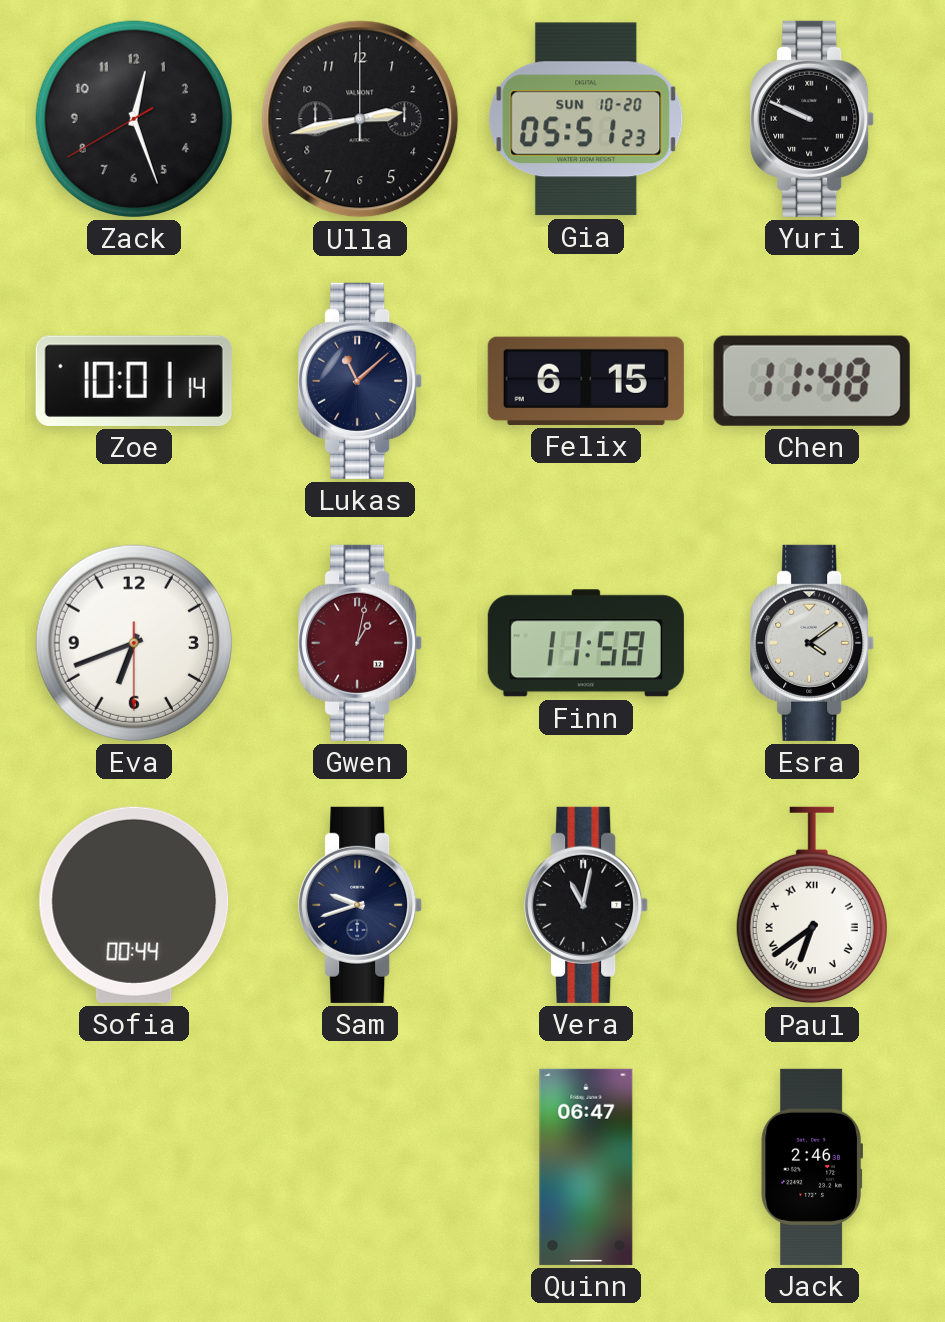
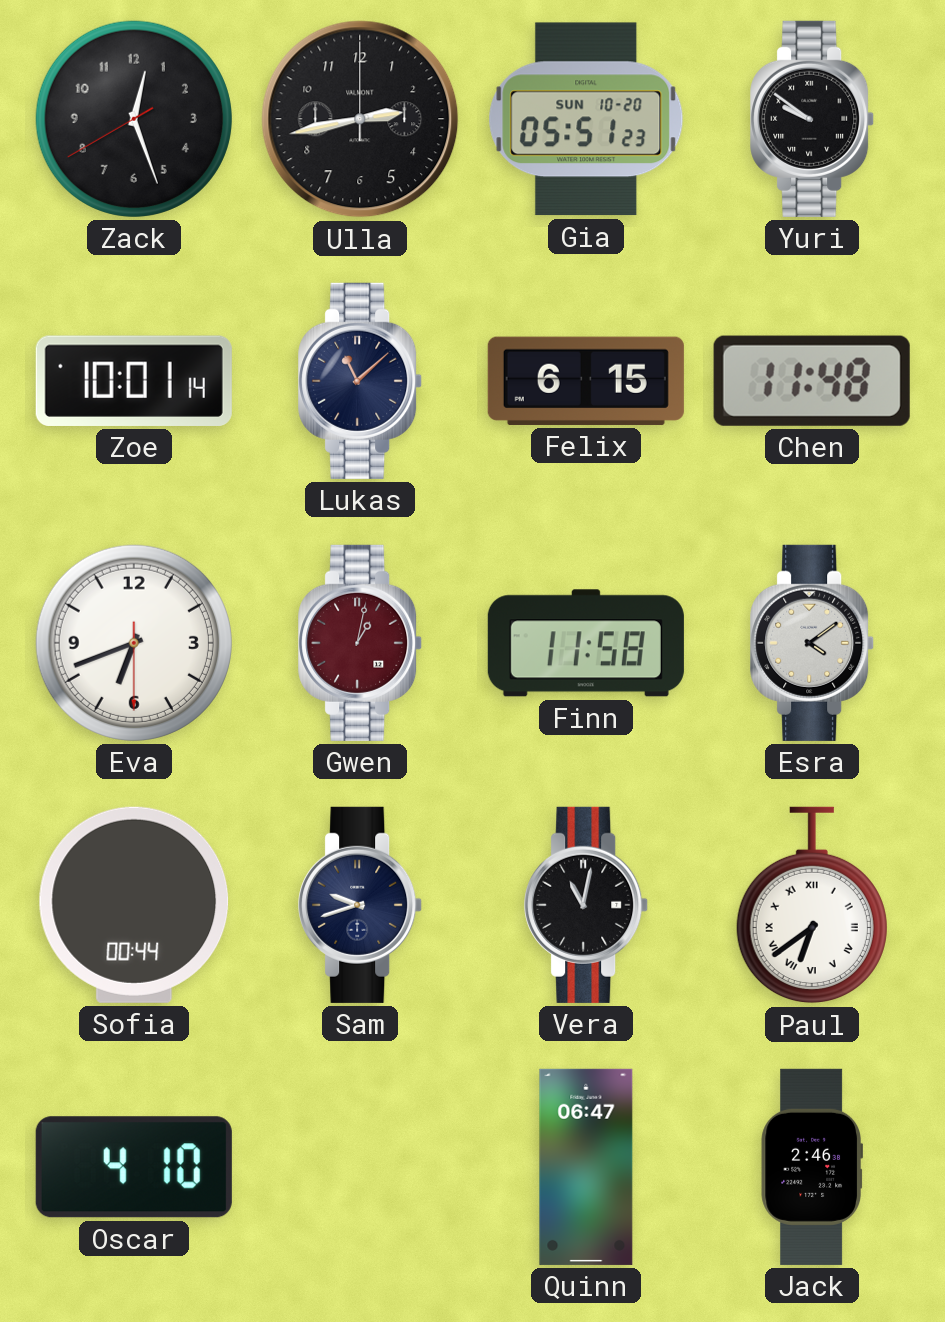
Yuri: 9:49 -> 9:51
Oscar: none -> 4:10
